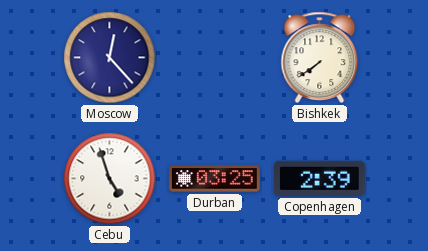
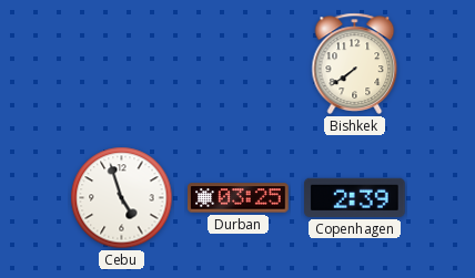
Moscow: 12:23 -> none
